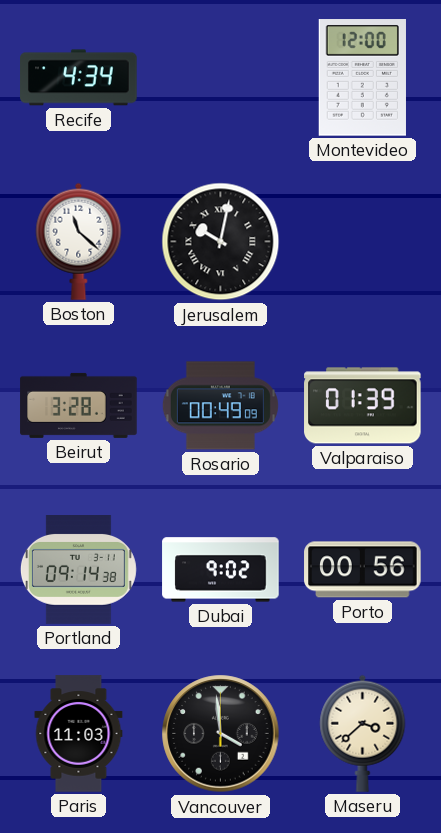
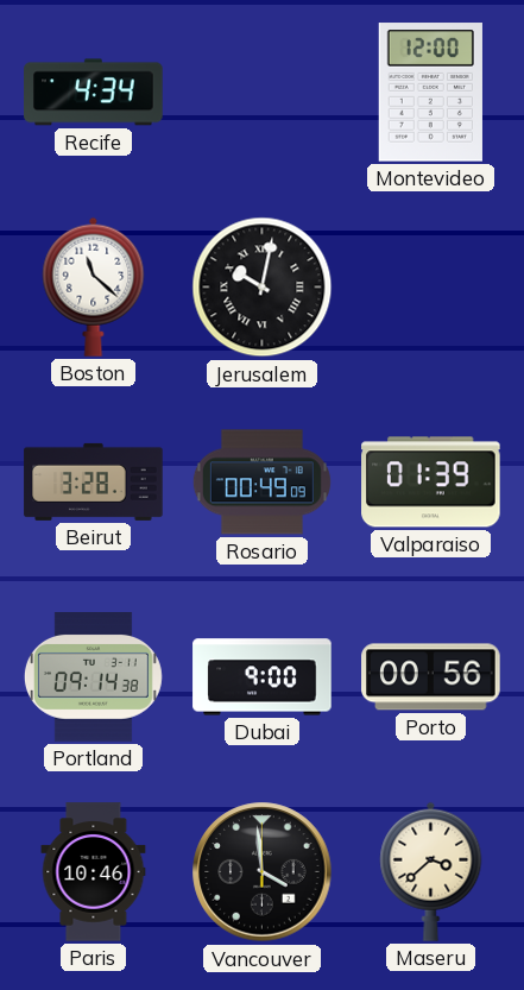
Dubai: 9:02 -> 9:00
Paris: 11:03 -> 10:46
